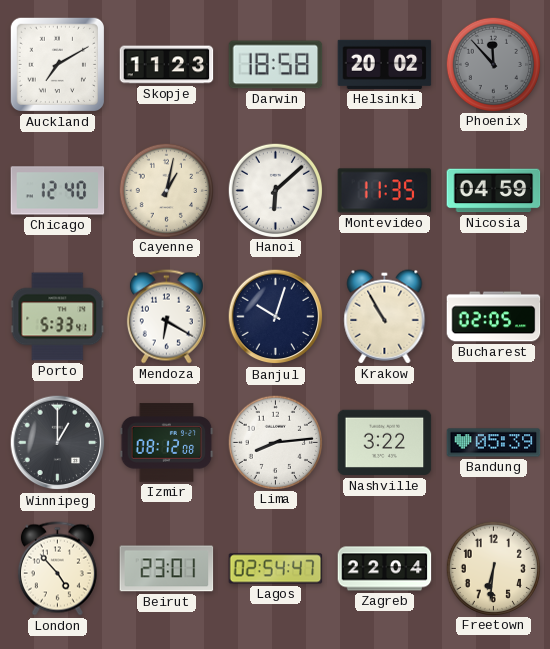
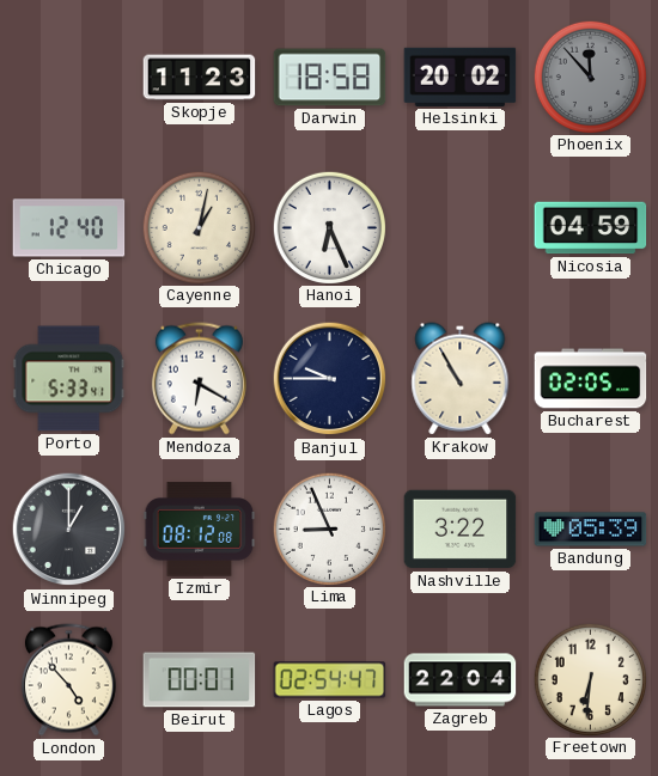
Auckland: 7:10 -> none
Hanoi: 6:08 -> 6:26
Montevideo: 11:35 -> none
Banjul: 10:03 -> 9:45
Lima: 8:14 -> 8:56
Beirut: 23:01 -> 00:01
